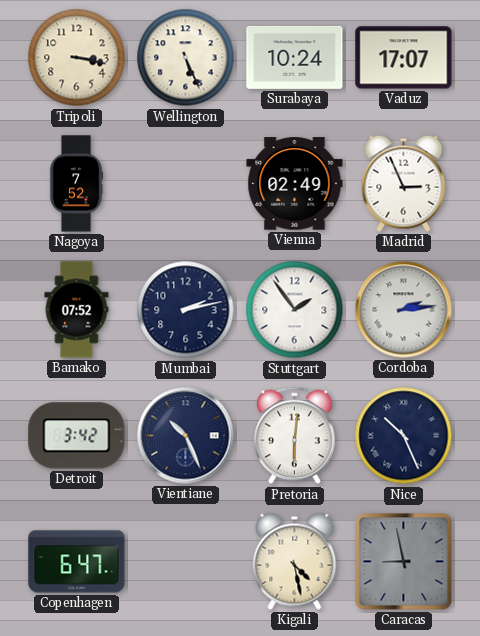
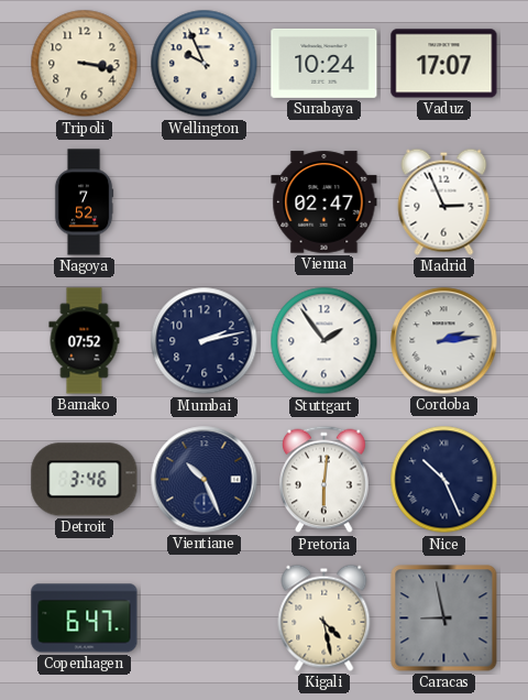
Wellington: 5:26 -> 9:56
Vienna: 02:49 -> 02:47
Detroit: 3:42 -> 3:46
